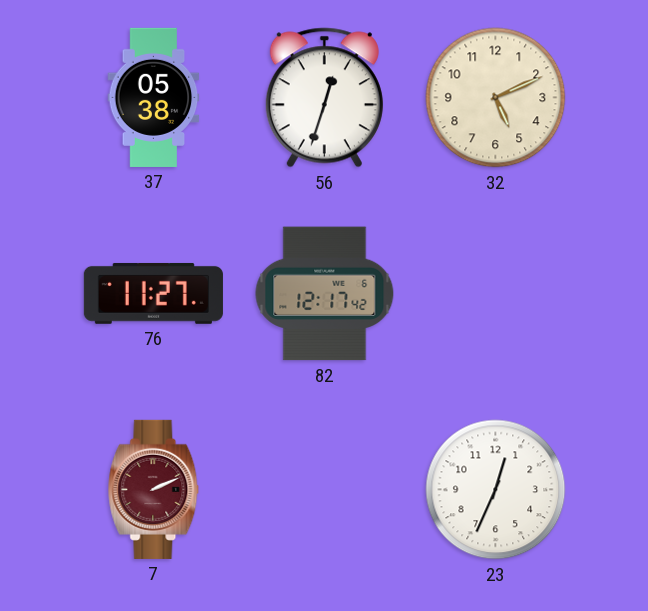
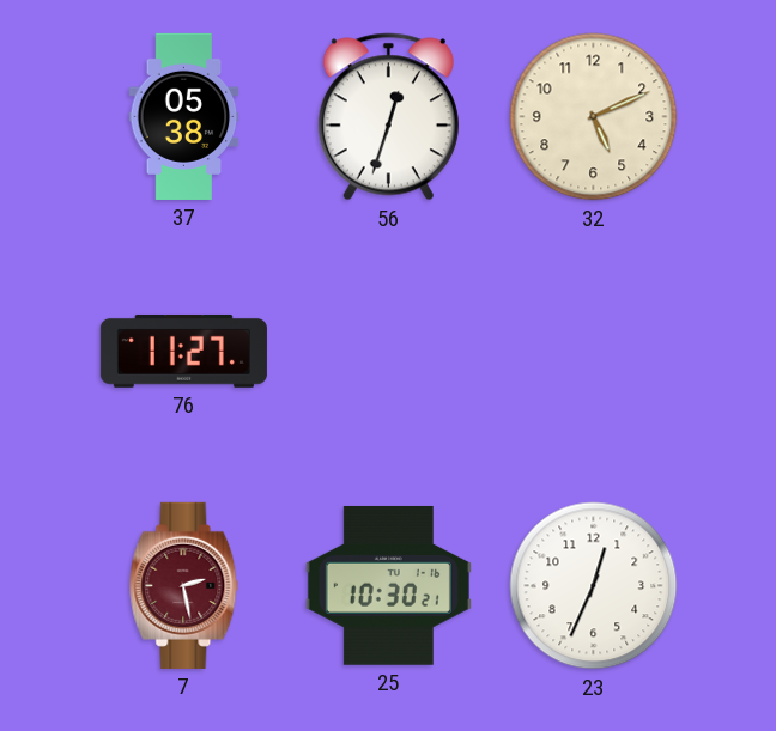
82: 12:17 -> none
7: 2:11 -> 2:28
25: none -> 10:30
